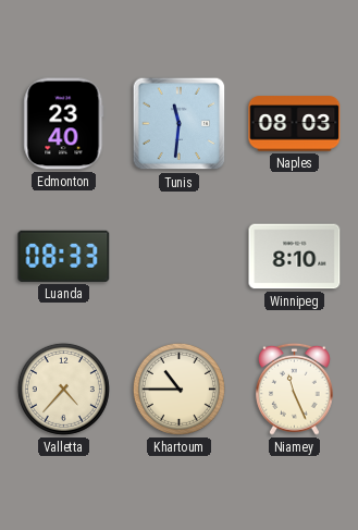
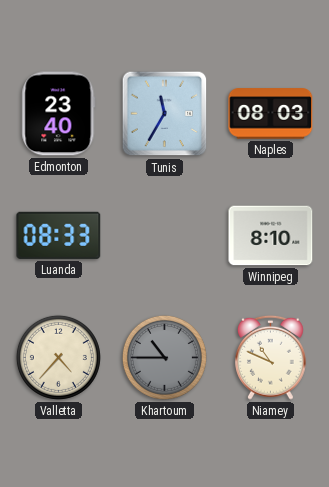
Tunis: 11:31 -> 11:35
Khartoum dial: cream -> grey
Niamey: 11:26 -> 10:49
